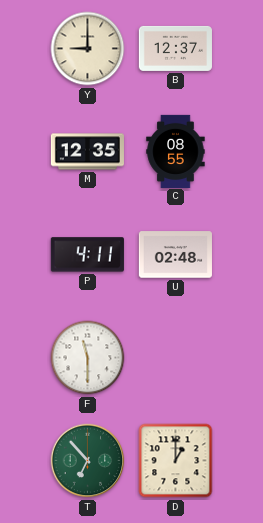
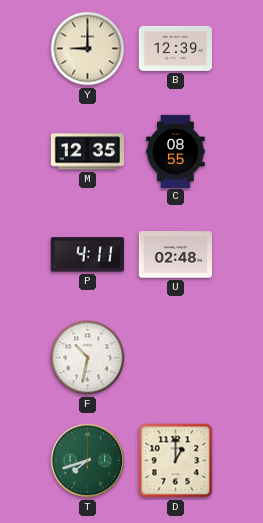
B: 12:37 -> 12:39
F: 11:30 -> 10:32
T: 6:53 -> 7:42
